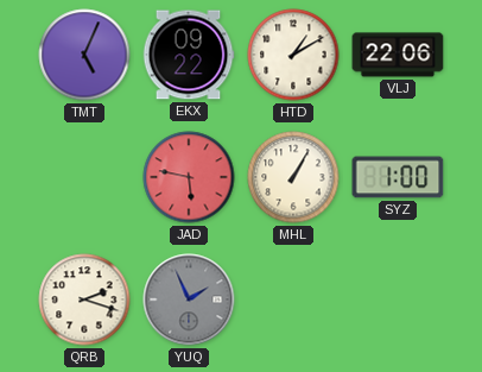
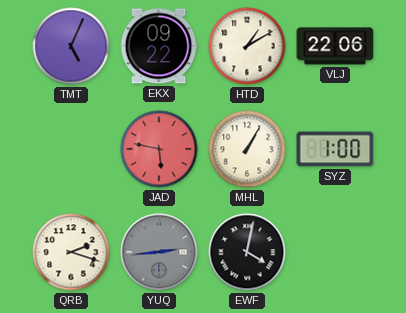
YUQ: 1:56 -> 2:44
EWF: none -> 4:02
